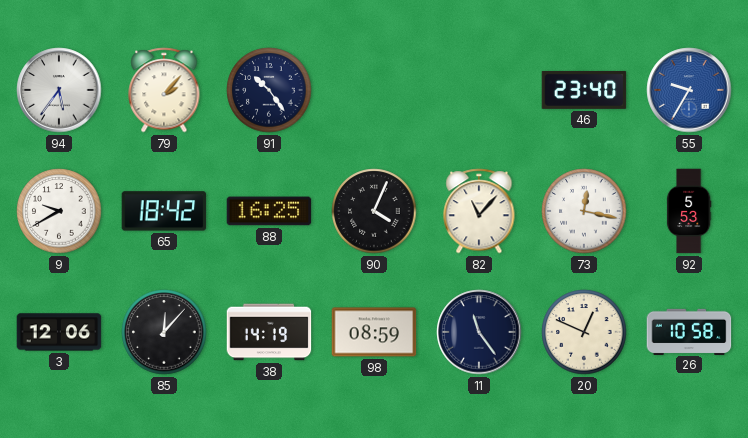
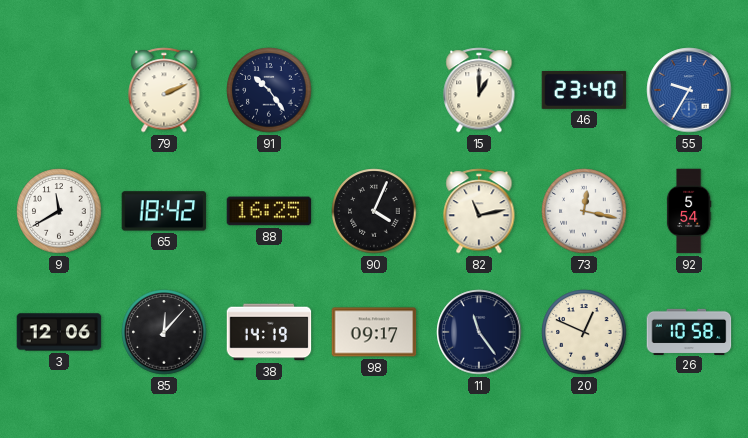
94: 5:36 -> none
79: 2:07 -> 2:11
15: none -> 1:00
9: 9:40 -> 11:40
82: 11:07 -> 11:13
92: 5:53 -> 5:54
98: 08:59 -> 09:17
